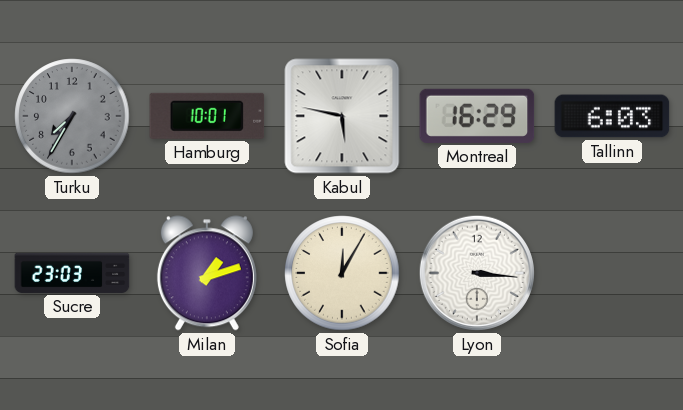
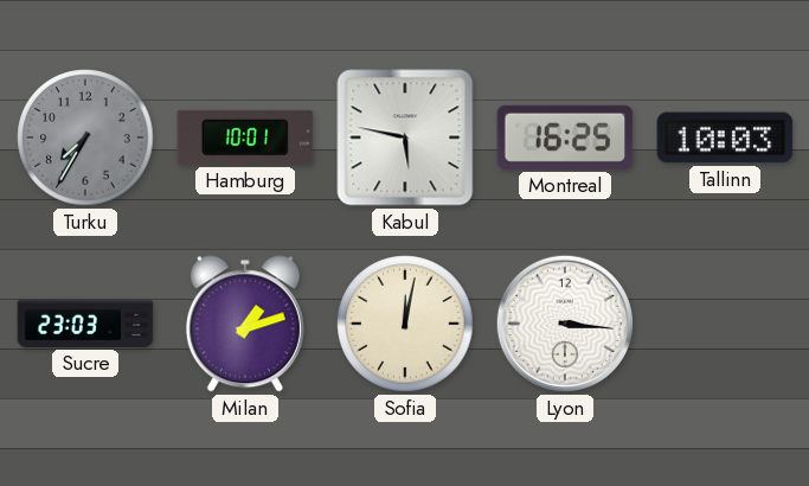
Montreal: 16:29 -> 16:25
Tallinn: 6:03 -> 10:03
Sofia: 12:05 -> 12:02
